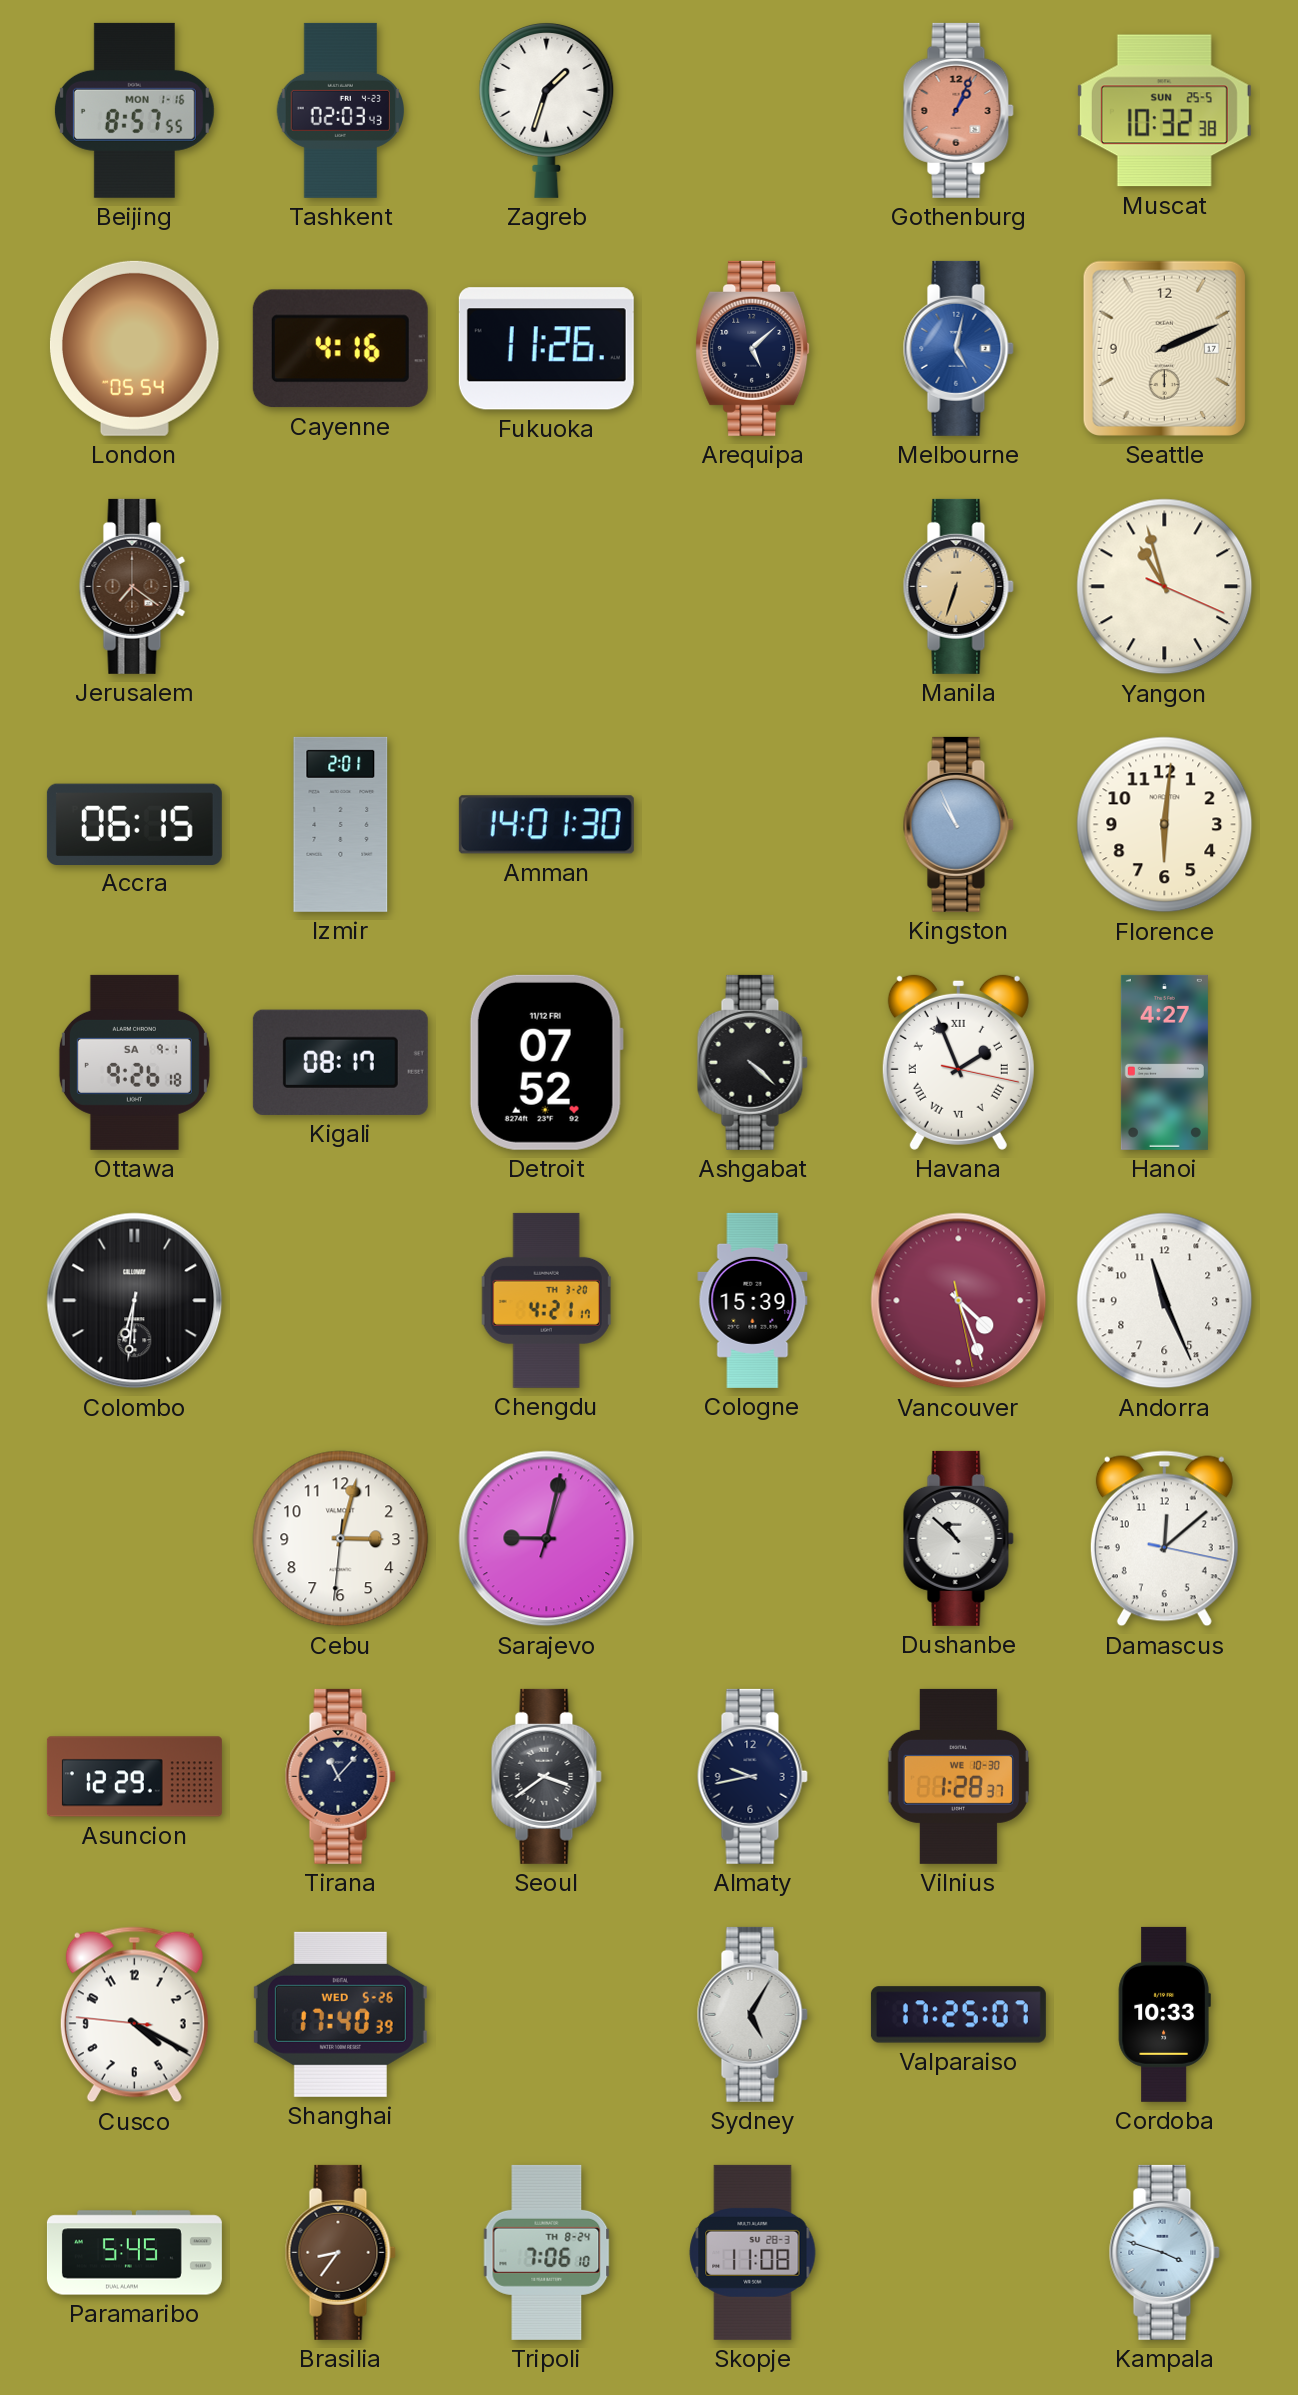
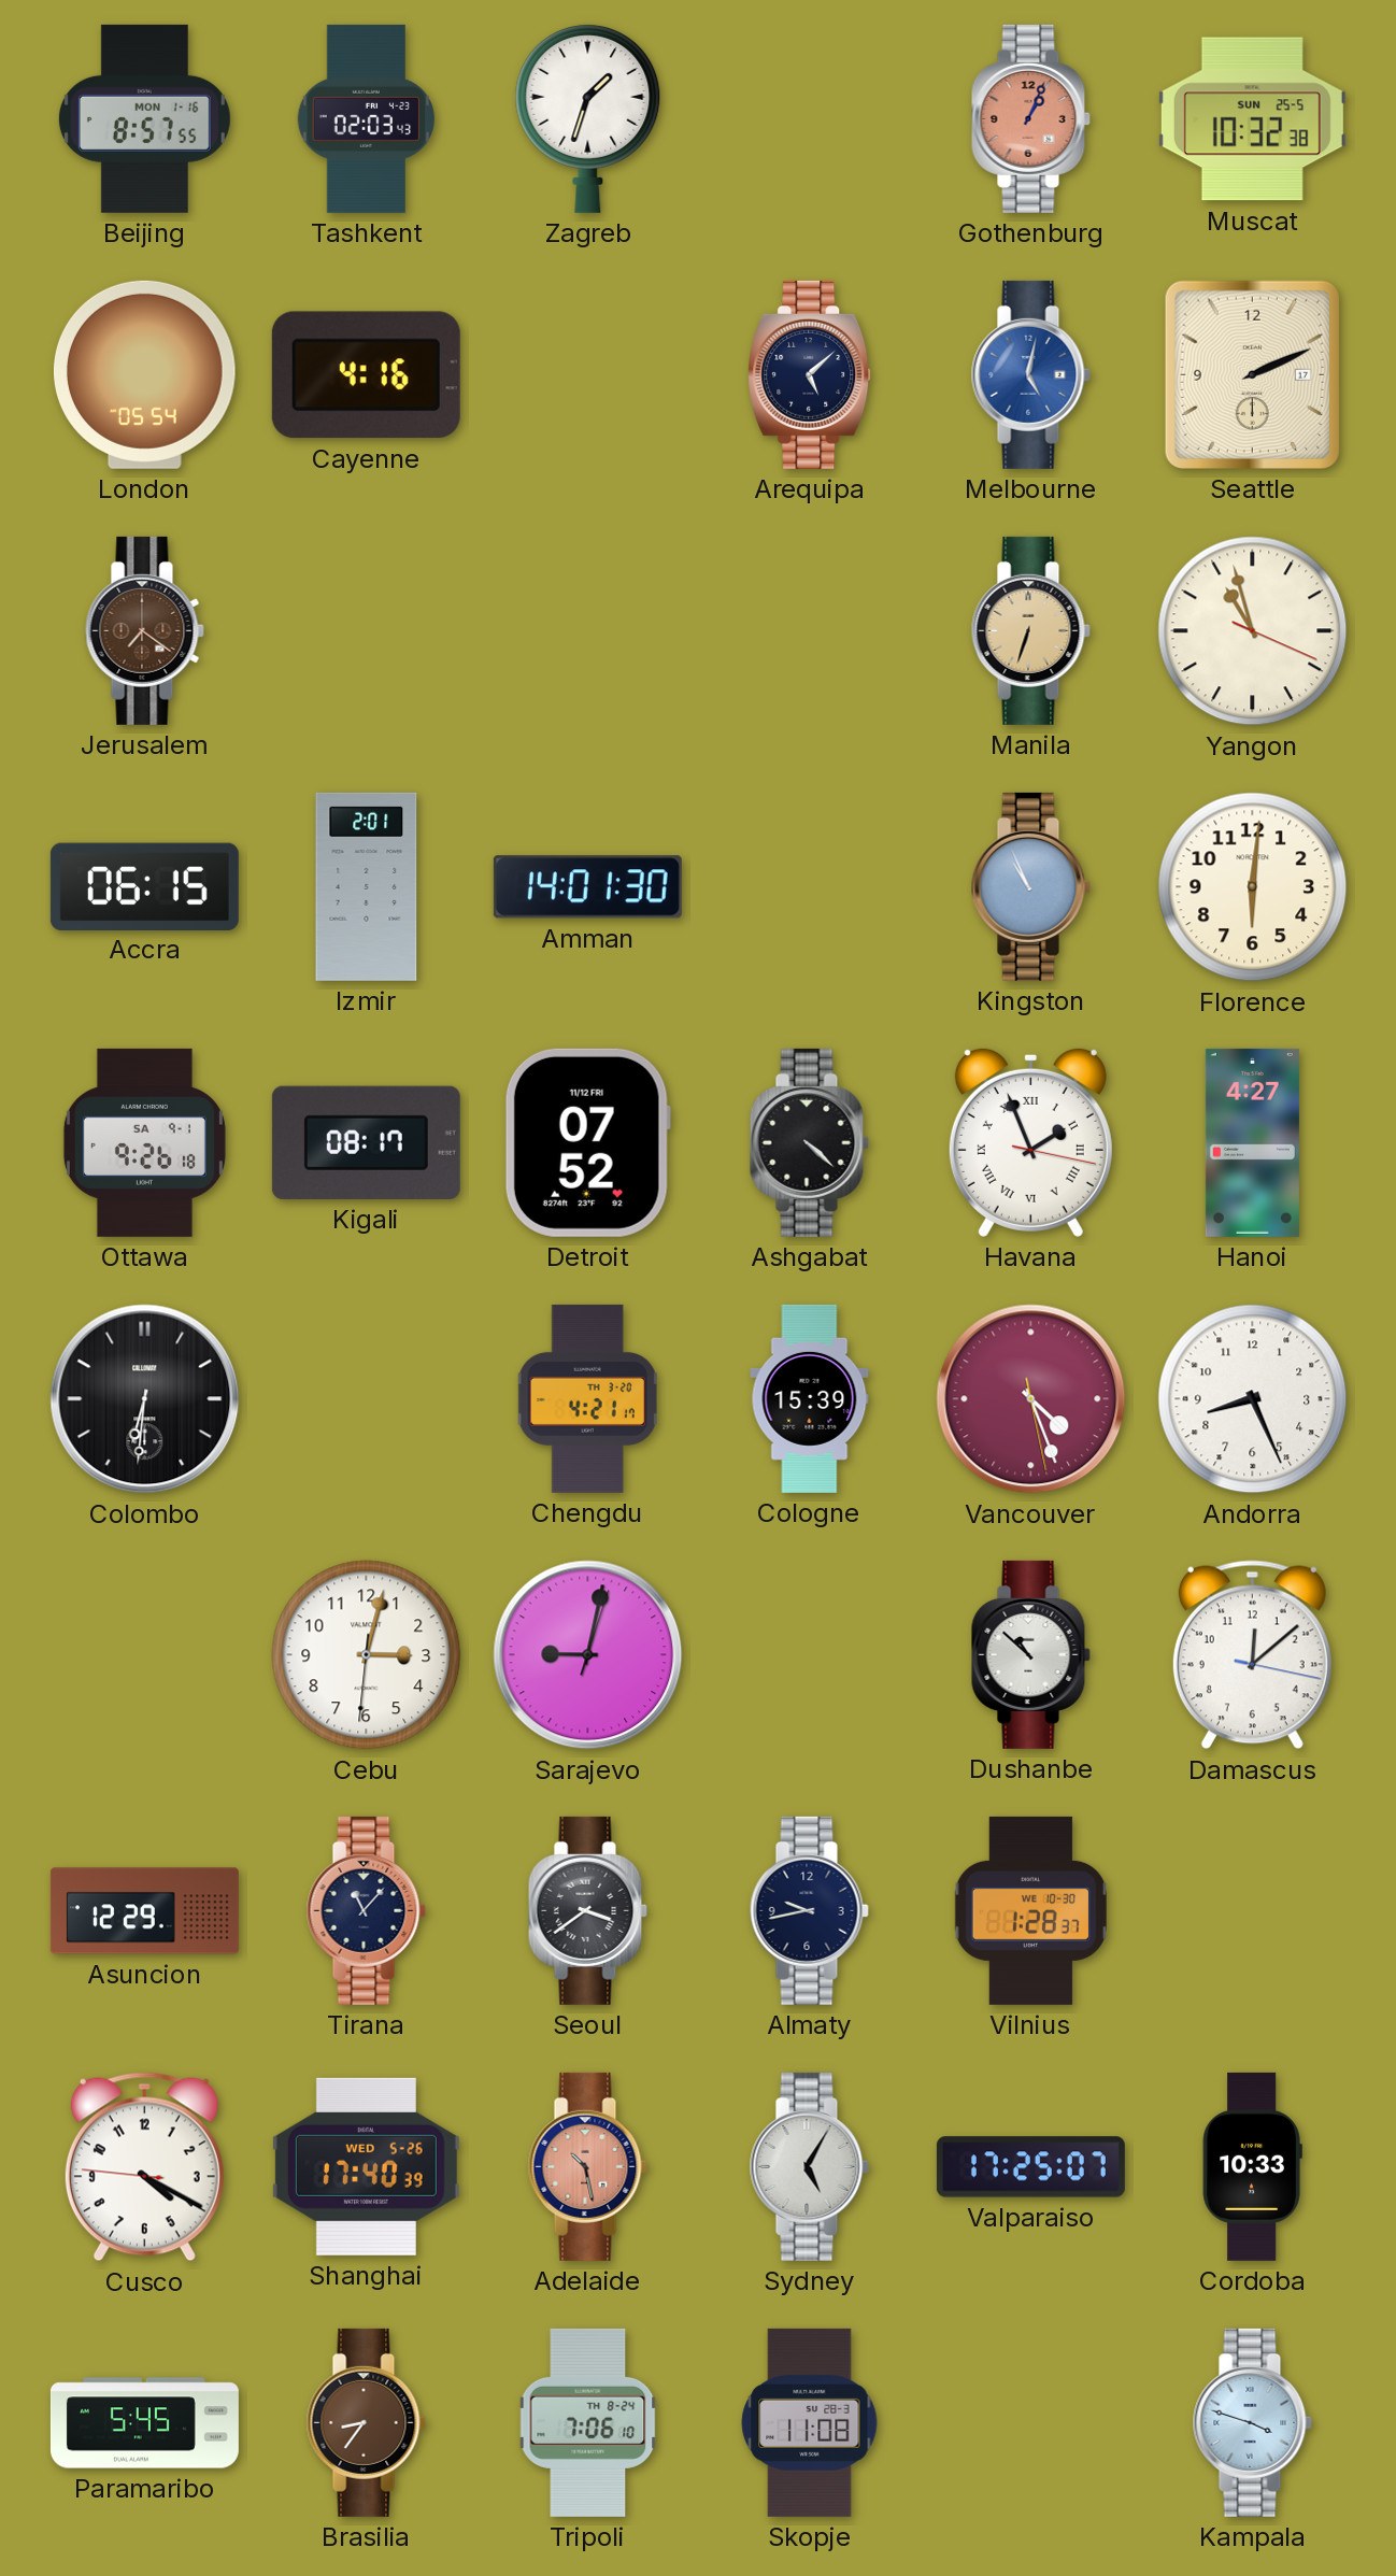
Fukuoka: 11:26 -> none
Andorra: 11:26 -> 8:26
Adelaide: none -> 10:28
